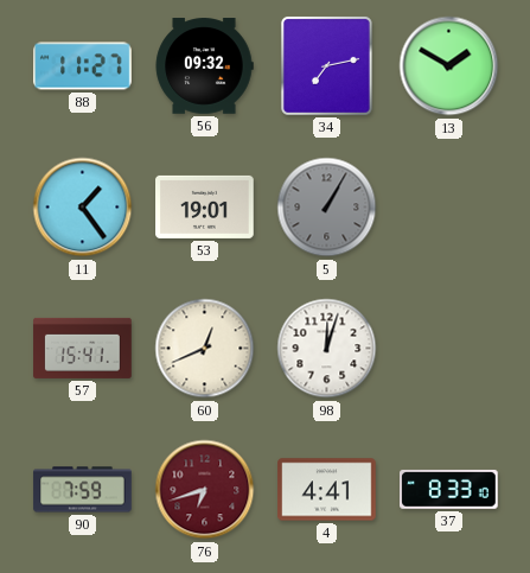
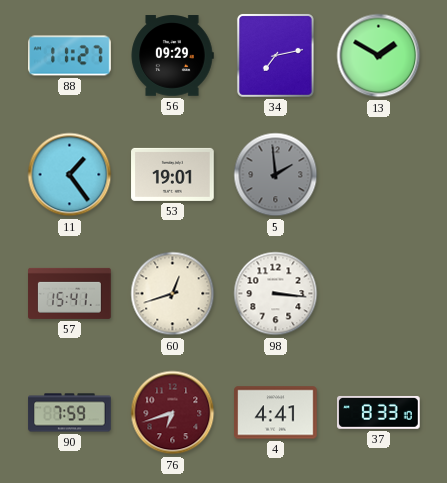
56: 09:32 -> 09:29
5: 1:05 -> 1:59
60: 12:41 -> 12:42
98: 12:03 -> 3:16
